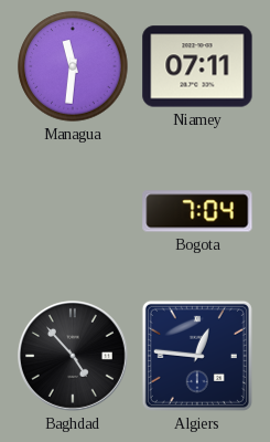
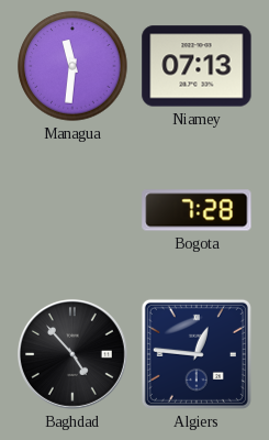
Niamey: 07:11 -> 07:13
Bogota: 7:04 -> 7:28
